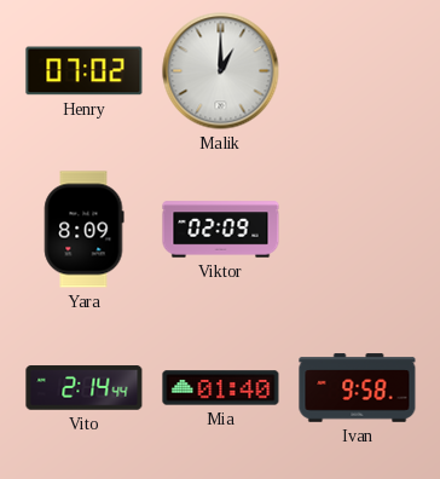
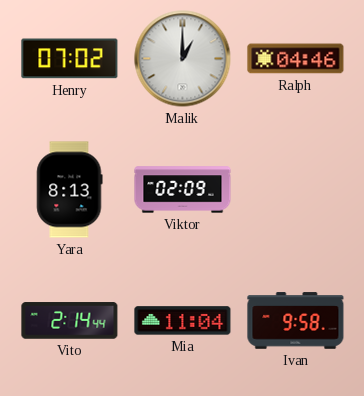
Ralph: none -> 04:46
Yara: 8:09 -> 8:13
Mia: 01:40 -> 11:04
